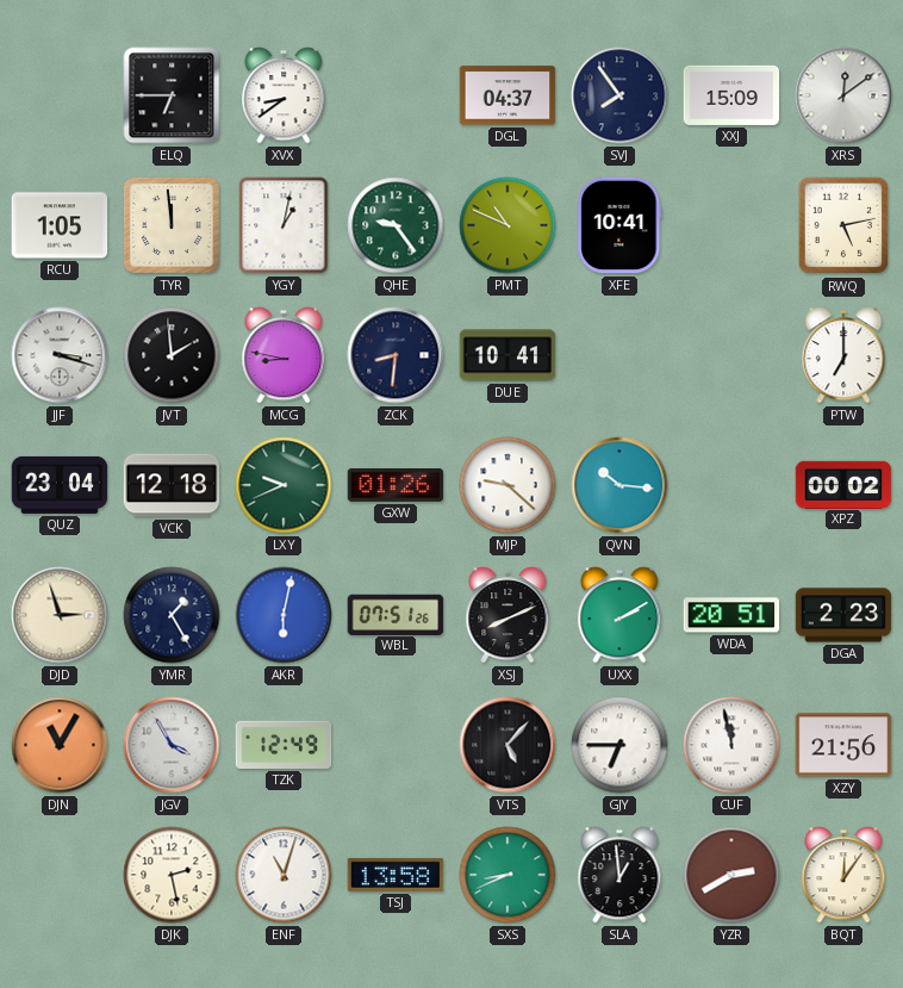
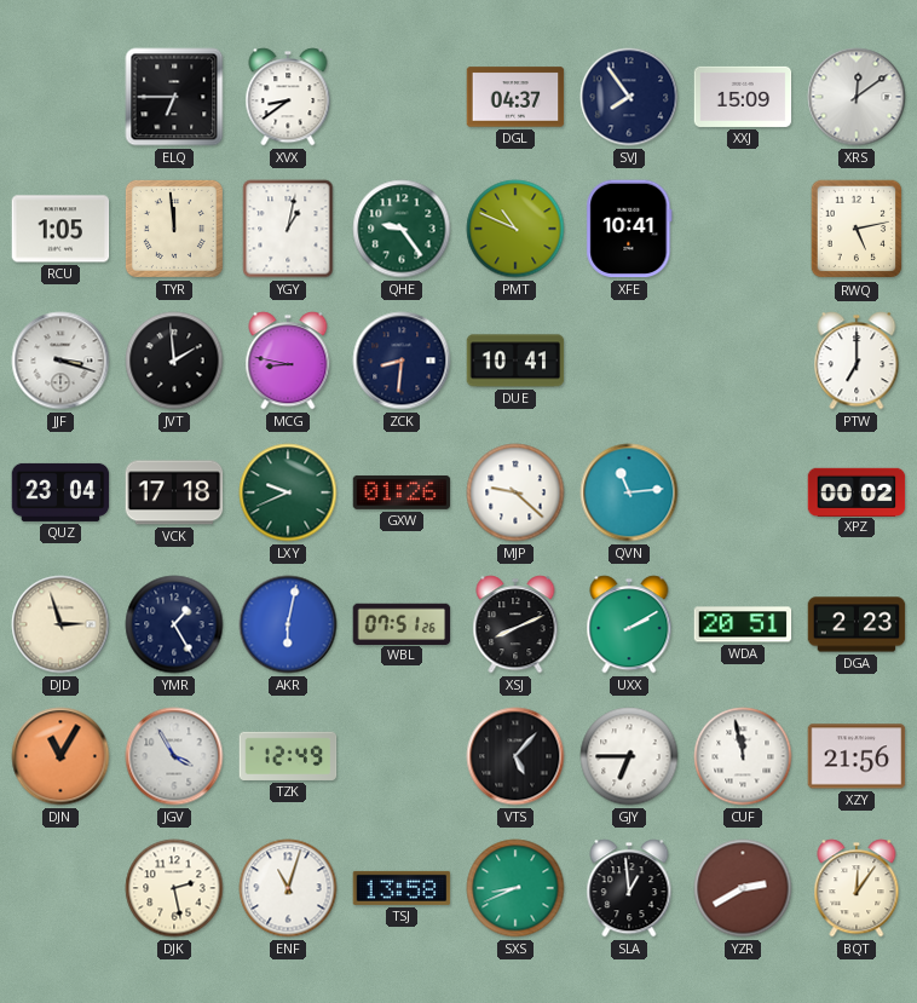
VCK: 12:18 -> 17:18
QVN: 10:16 -> 11:14
